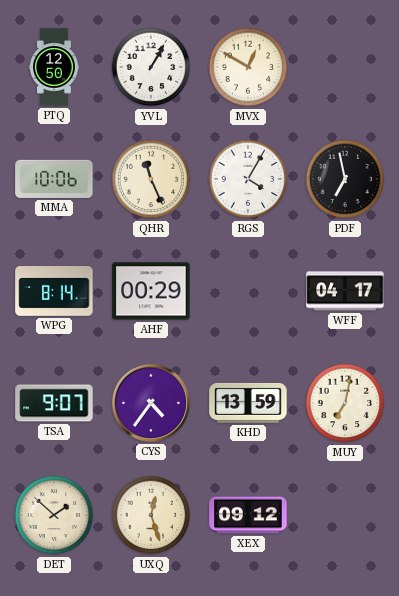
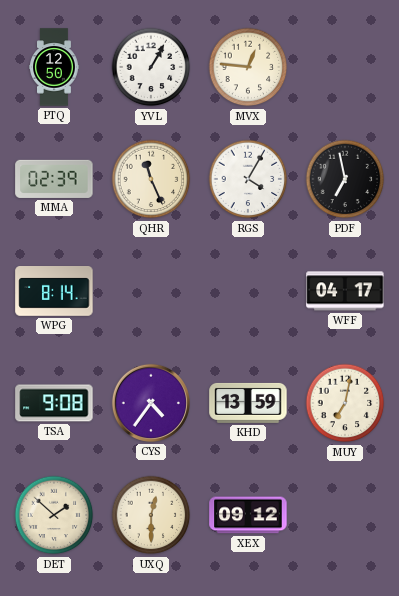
MVX: 12:50 -> 12:46
MMA: 10:06 -> 02:39
AHF: 00:29 -> none
TSA: 9:07 -> 9:08
UXQ: 12:27 -> 12:30
